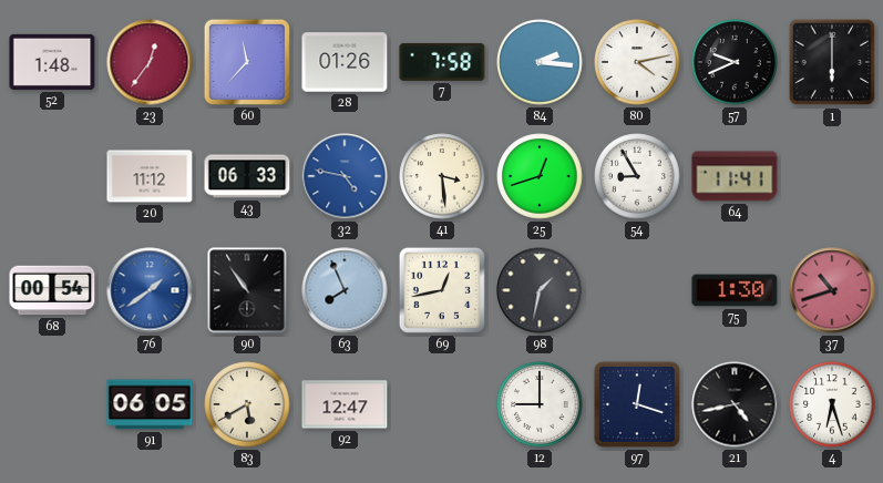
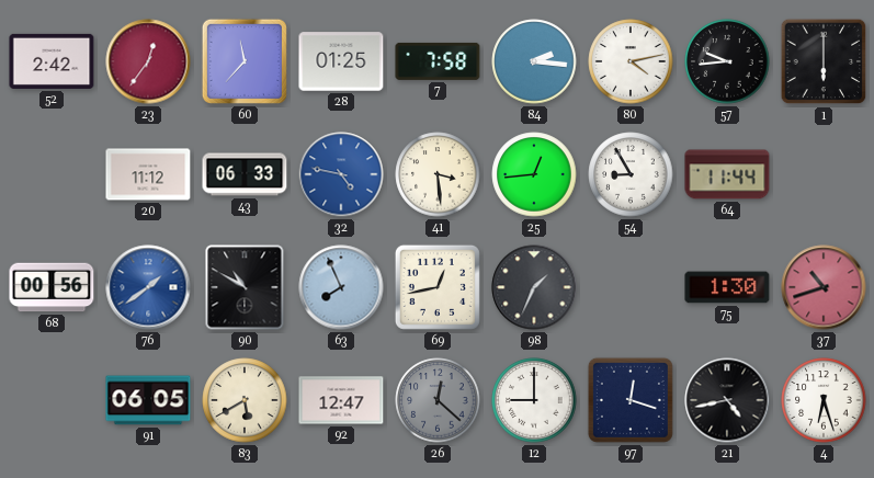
52: 1:48 -> 2:42
28: 01:26 -> 01:25
57: 9:41 -> 9:44
25: 12:42 -> 12:44
64: 11:41 -> 11:44
68: 00:54 -> 00:56
90: 10:54 -> 10:50
98: 1:32 -> 1:34
26: none -> 12:22
